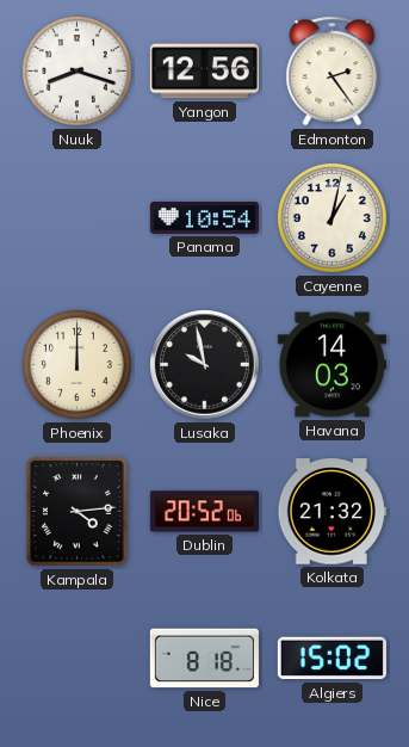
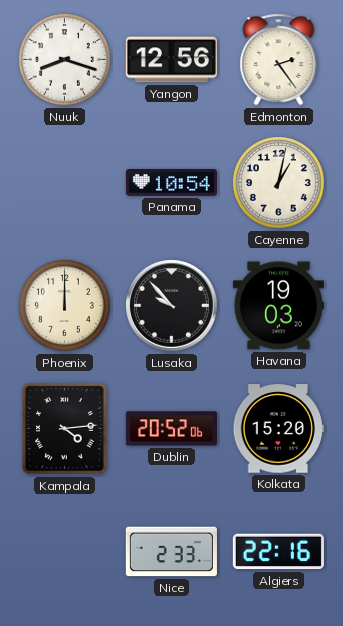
Lusaka: 9:58 -> 9:53
Havana: 14:03 -> 19:03
Kolkata: 21:32 -> 15:20
Nice: 8:18 -> 2:33
Algiers: 15:02 -> 22:16
